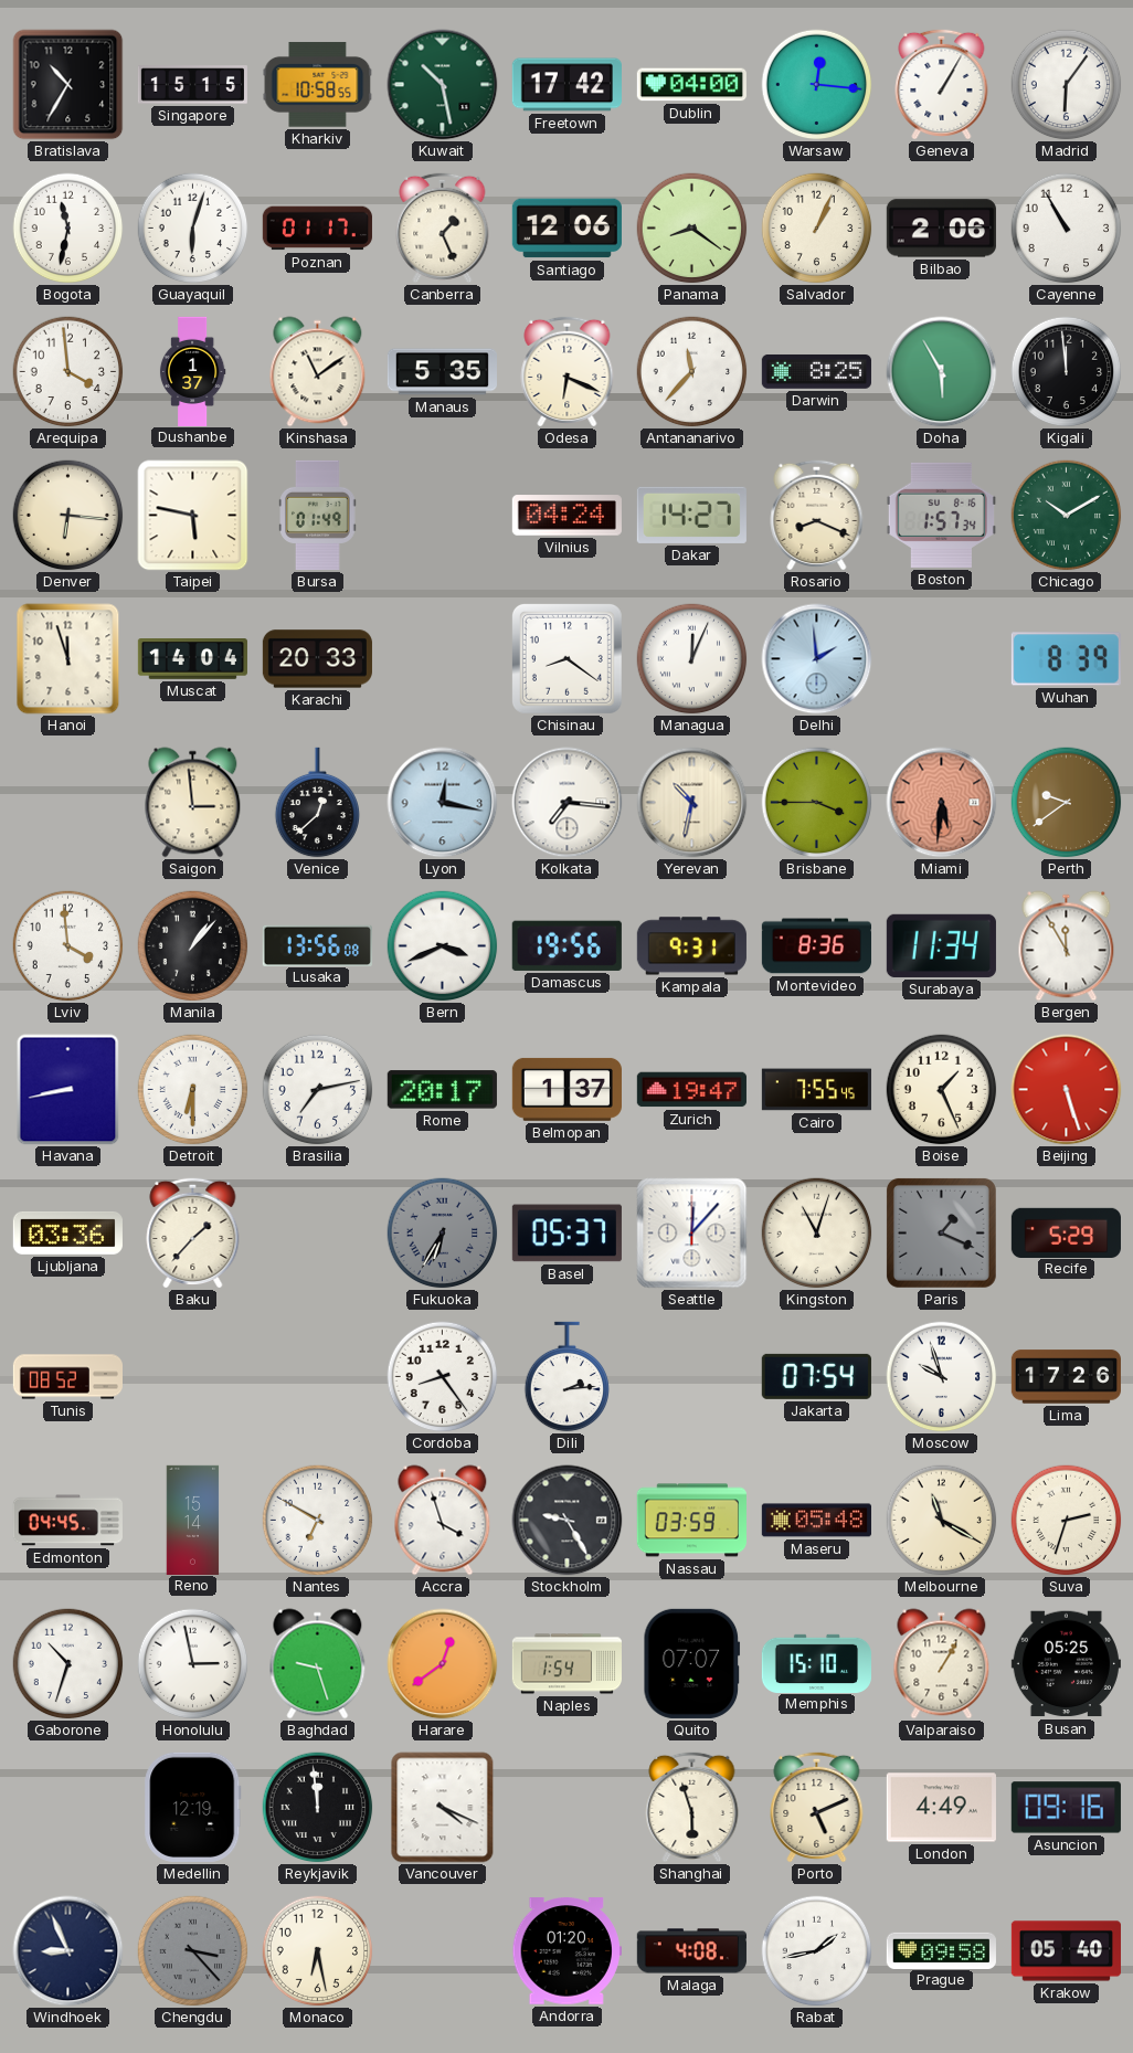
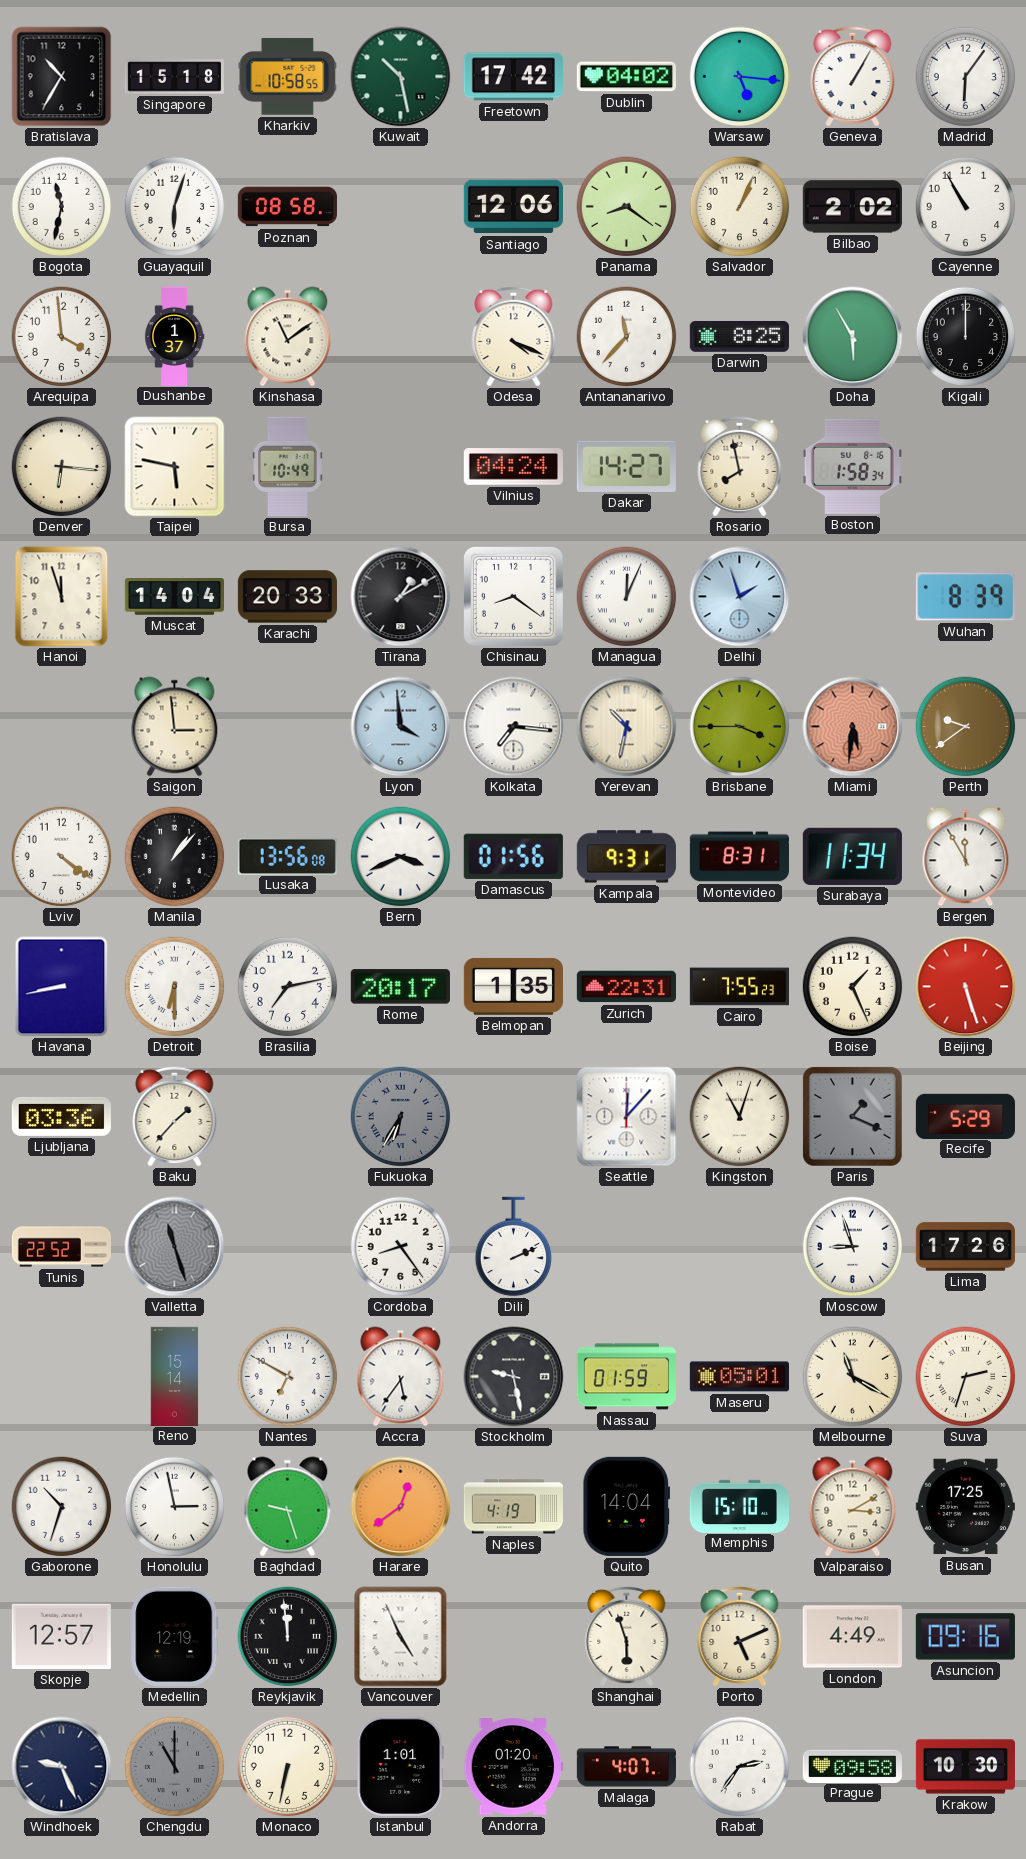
Singapore: 15:15 -> 15:18
Dublin: 04:00 -> 04:02
Warsaw: 12:16 -> 5:16
Poznan: 01:17 -> 08:58
Canberra: 1:26 -> none
Bilbao: 2:06 -> 2:02
Manaus: 5:35 -> none
Odesa: 6:19 -> 4:19
Kigali: 11:59 -> 12:00
Bursa: 01:49 -> 10:49
Rosario: 8:19 -> 7:58
Boston: 1:57 -> 1:58
Chicago: 10:10 -> none
Tirana: none -> 1:10
Delhi: 1:59 -> 1:57
Venice: 12:38 -> none
Lyon: 12:17 -> 3:59
Lviv: 3:59 -> 4:21
Damascus: 19:56 -> 01:56
Montevideo: 8:36 -> 8:31
Belmopan: 1:37 -> 1:35
Zurich: 19:47 -> 22:31
Cairo: 7:55:45 -> 7:55:23
Basel: 05:37 -> none
Tunis: 08:52 -> 22:52
Valletta: none -> 11:27
Dili: 2:14 -> 2:11
Jakarta: 07:54 -> none
Moscow: 9:57 -> 8:57
Edmonton: 04:45 -> none
Accra: 3:57 -> 5:36
Stockholm: 9:25 -> 9:28
Nassau: 03:59 -> 01:59
Maseru: 05:48 -> 05:01
Naples: 1:54 -> 4:19
Quito: 07:07 -> 14:04
Valparaiso: 1:05 -> 3:10
Busan: 05:25 -> 17:25
Skopje: none -> 12:57
Vancouver: 4:19 -> 4:56
Windhoek: 8:56 -> 9:26
Chengdu: 3:23 -> 11:00
Monaco: 6:28 -> 6:32
Istanbul: none -> 1:01
Malaga: 4:08 -> 4:07
Rabat: 1:43 -> 2:36
Krakow: 05:40 -> 10:30
